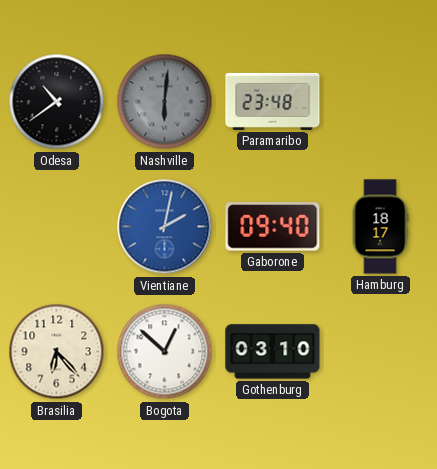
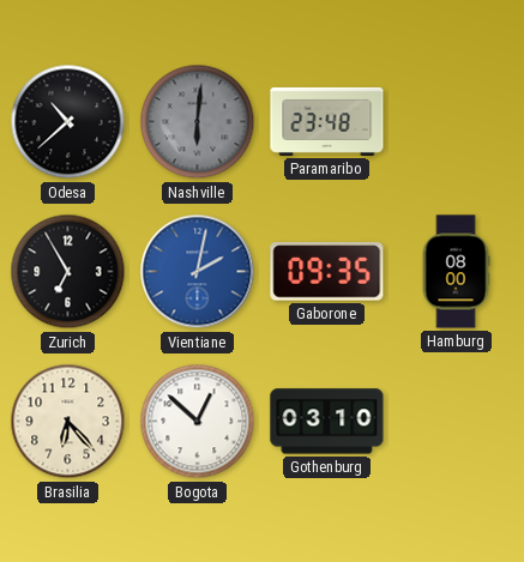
Odesa: 10:39 -> 10:38
Zurich: none -> 6:55
Gaborone: 09:40 -> 09:35
Hamburg: 18:17 -> 08:00
